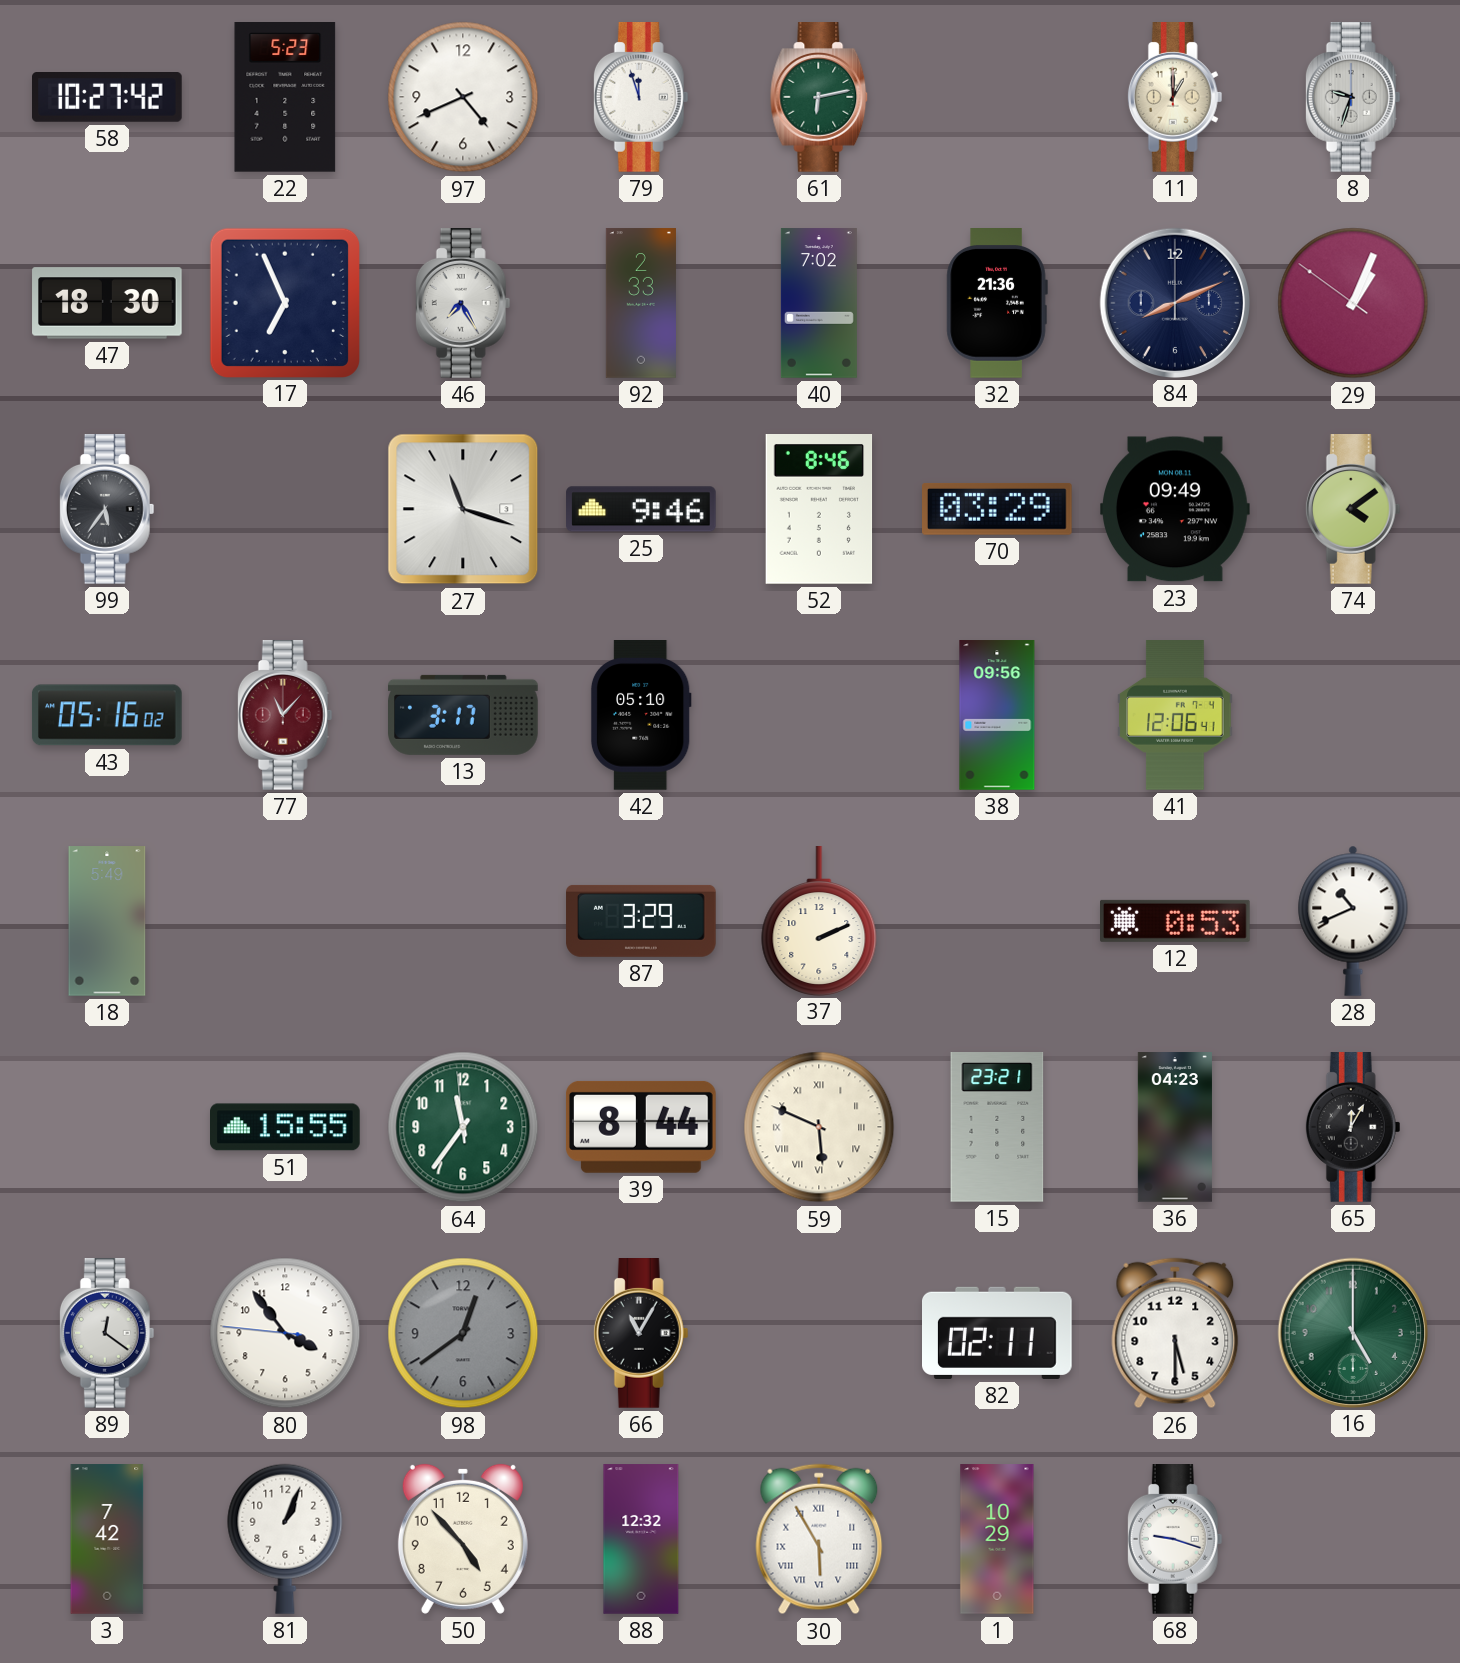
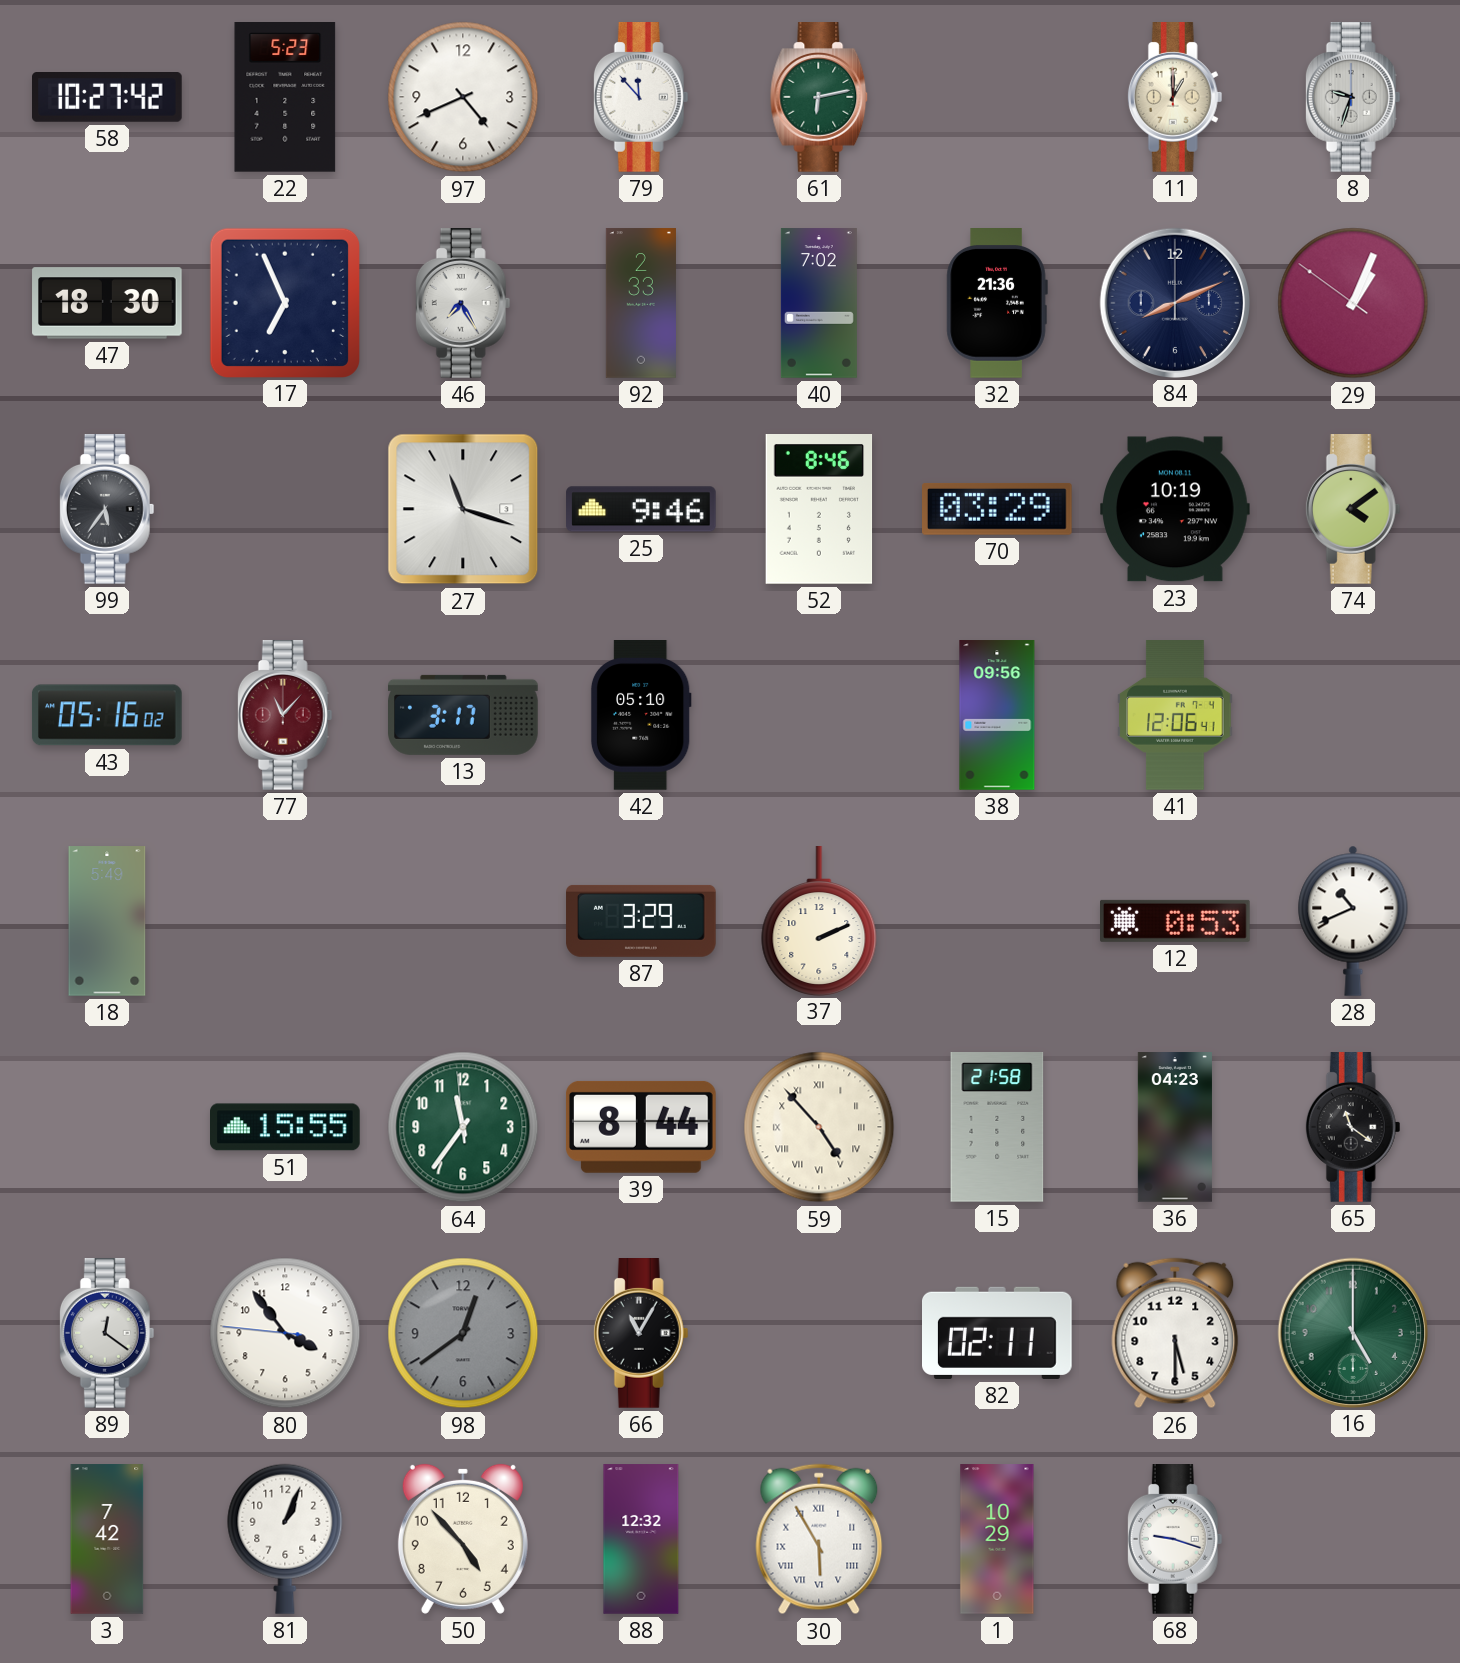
79: 11:57 -> 11:53
23: 09:49 -> 10:19
59: 5:49 -> 4:53
15: 23:21 -> 21:58
65: 12:05 -> 11:21
